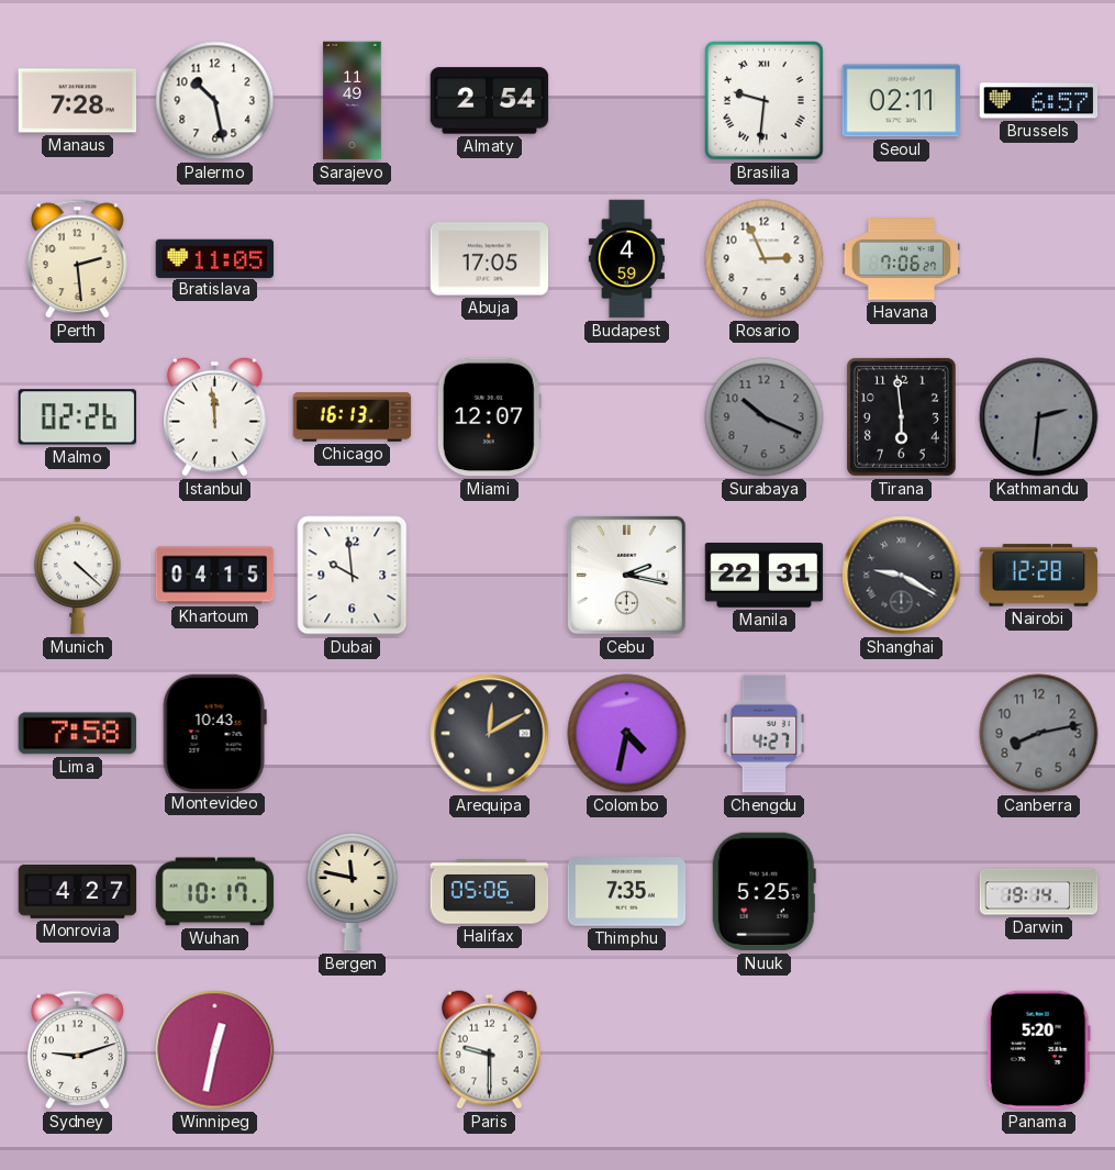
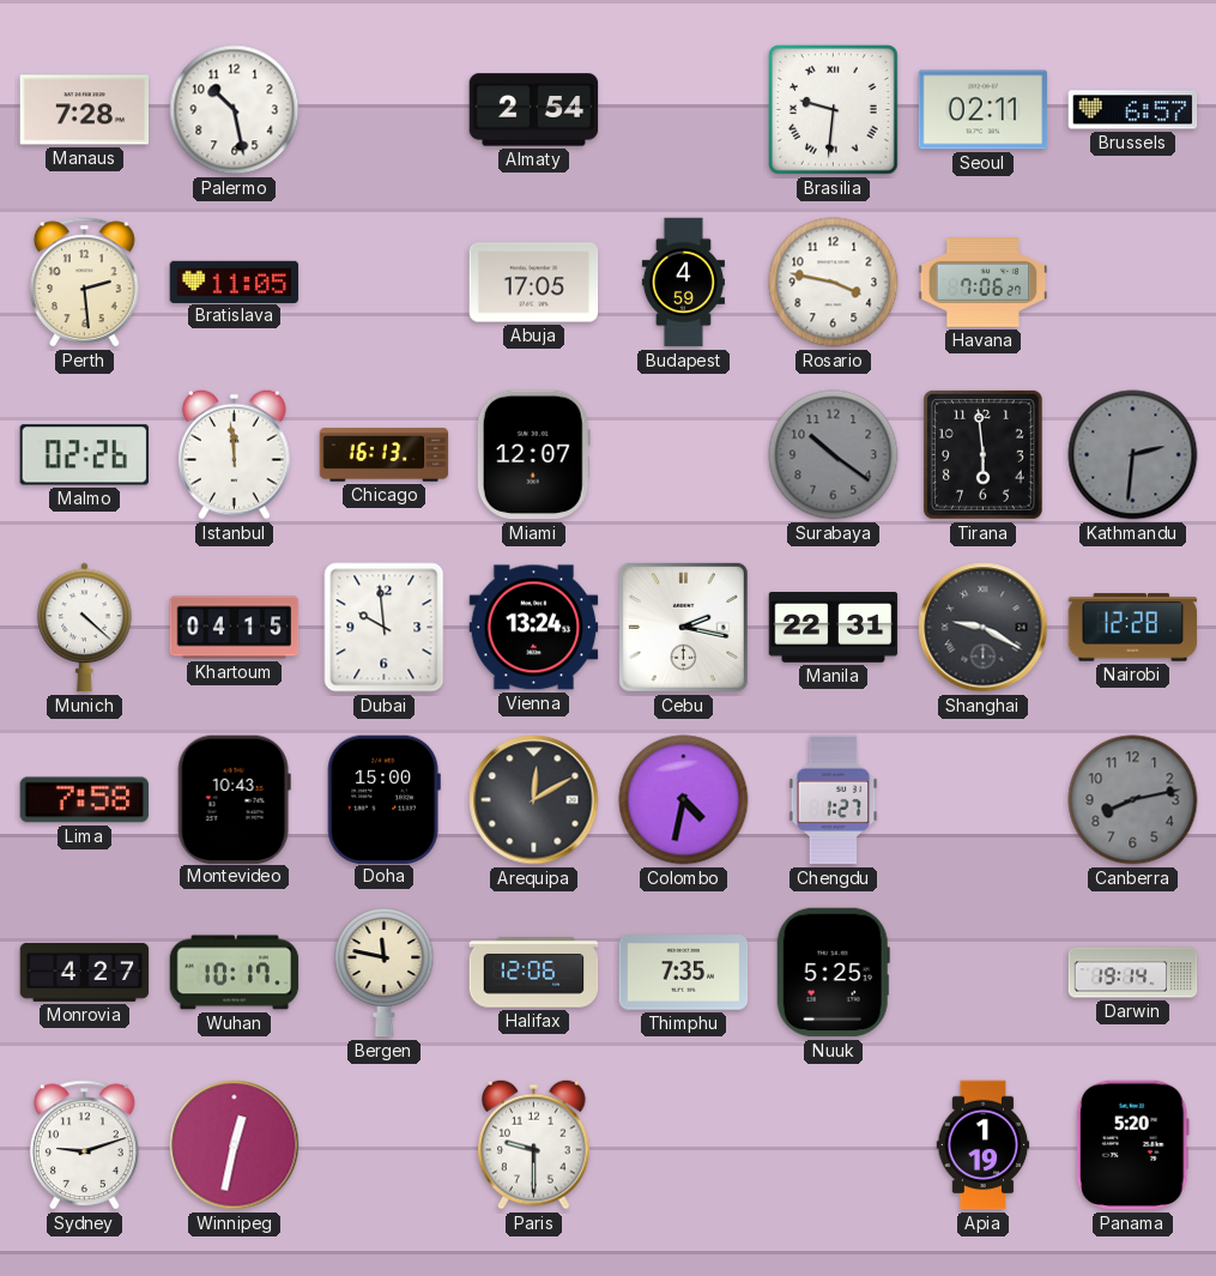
Sarajevo: 11:49 -> none
Rosario: 2:56 -> 3:47
Surabaya: 10:19 -> 10:21
Vienna: none -> 13:24
Doha: none -> 15:00
Chengdu: 4:27 -> 1:27
Halifax: 05:06 -> 12:06
Apia: none -> 1:19
